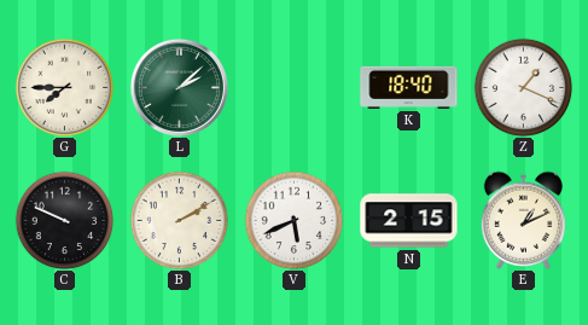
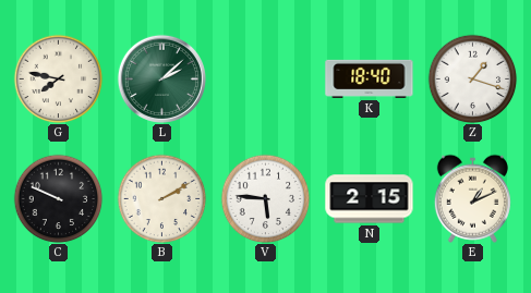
G: 7:45 -> 7:47
Z: 1:19 -> 1:18
V: 5:41 -> 5:46
